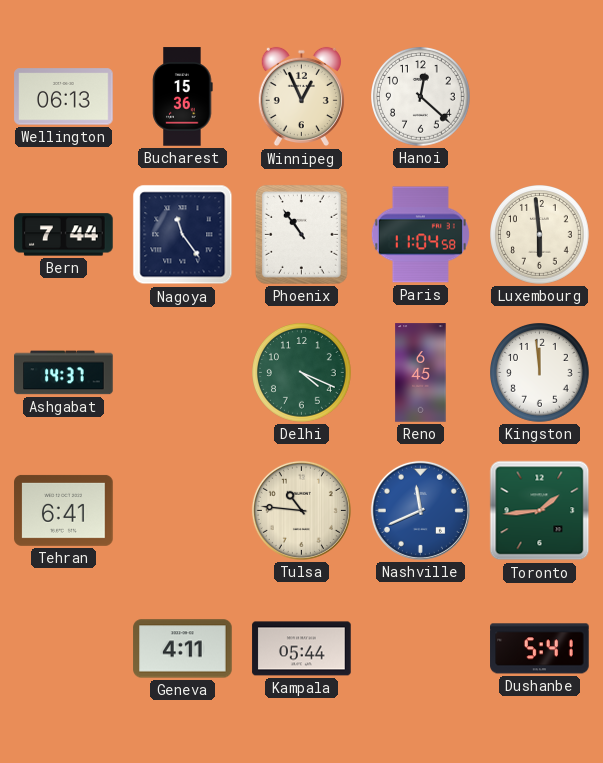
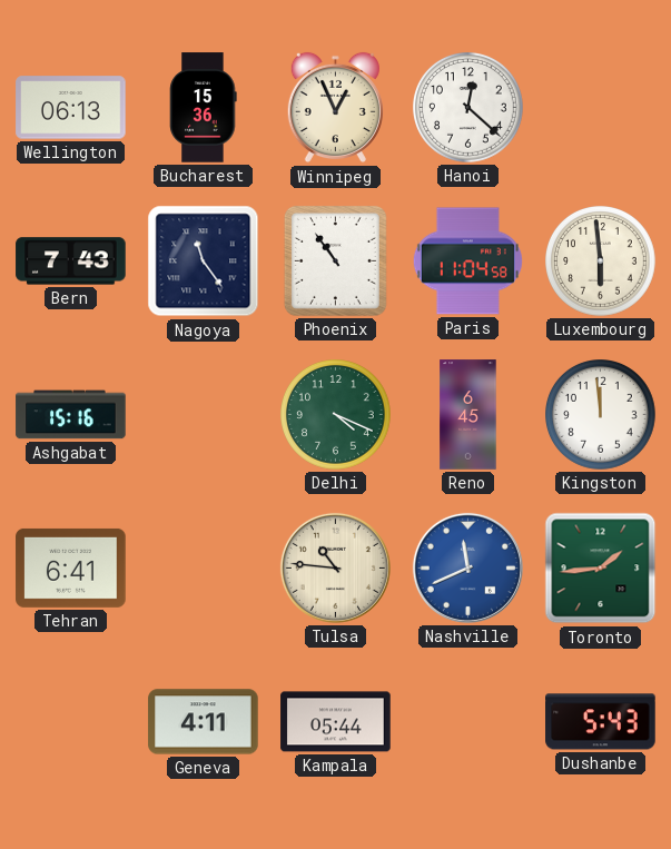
Bern: 7:44 -> 7:43
Ashgabat: 14:37 -> 15:16
Dushanbe: 5:41 -> 5:43
